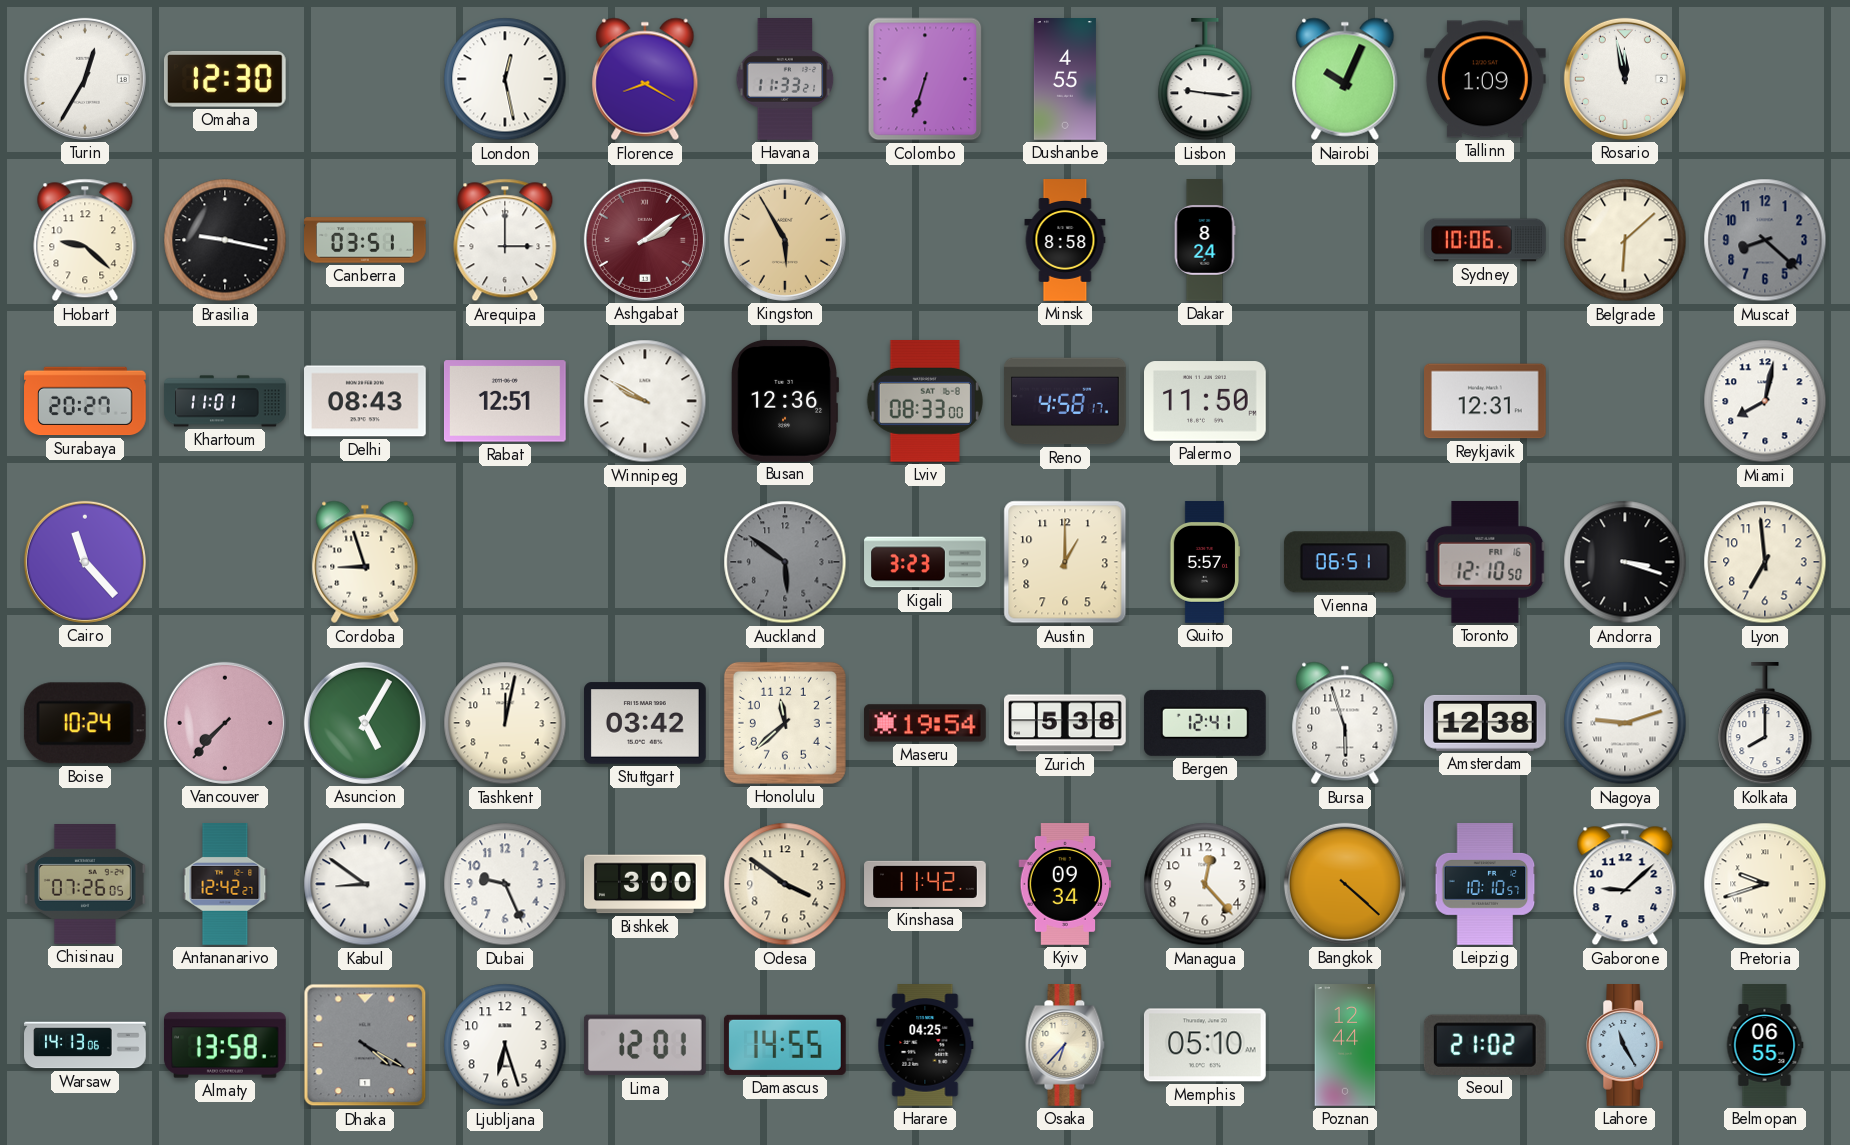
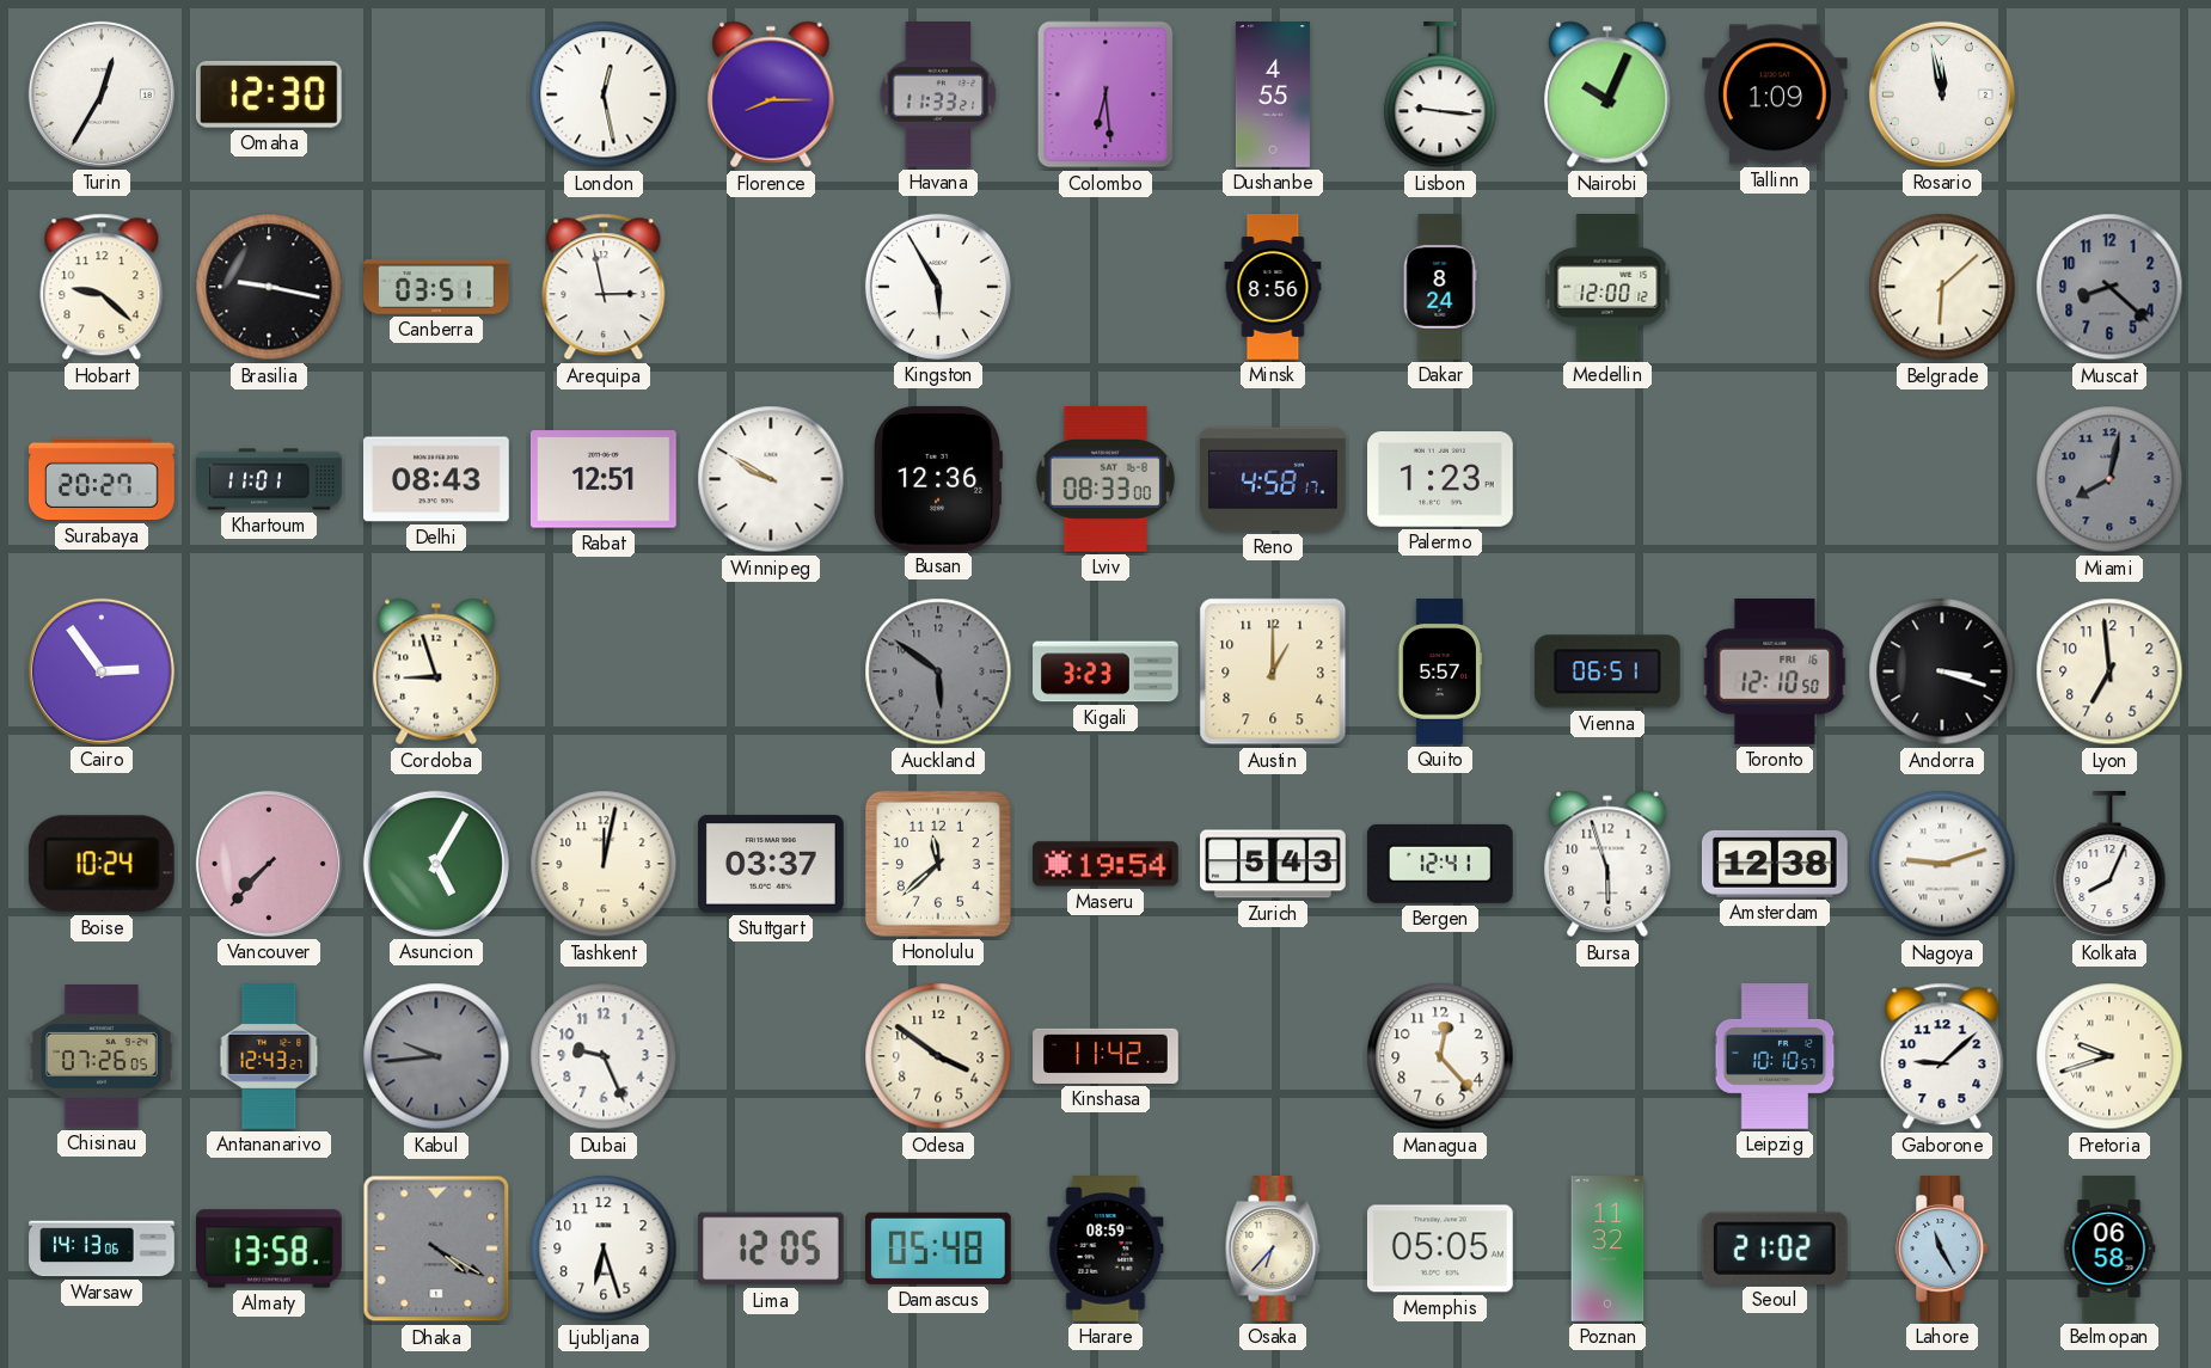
Florence: 8:20 -> 8:15
Colombo: 6:33 -> 6:29
Arequipa: 3:00 -> 2:58
Ashgabat: 2:09 -> none
Kingston dial: champagne -> white
Minsk: 8:58 -> 8:56
Medellin: none -> 12:00
Sydney: 10:06 -> none
Palermo: 11:50 -> 1:23
Reykjavik: 12:31 -> none
Miami dial: white -> grey
Cairo: 11:23 -> 2:54
Stuttgart: 03:42 -> 03:37
Zurich: 5:38 -> 5:43
Kolkata: 8:00 -> 8:04
Antananarivo: 12:42 -> 12:43
Kabul: 8:51 -> 9:44
Kabul dial: white -> grey
Bishkek: 3:00 -> none
Kyiv: 09:34 -> none
Bangkok: 4:22 -> none
Lima: 12:01 -> 12:05
Damascus: 14:55 -> 05:48
Harare: 04:25 -> 08:59
Memphis: 05:10 -> 05:05
Poznan: 12:44 -> 11:32
Belmopan: 06:55 -> 06:58
